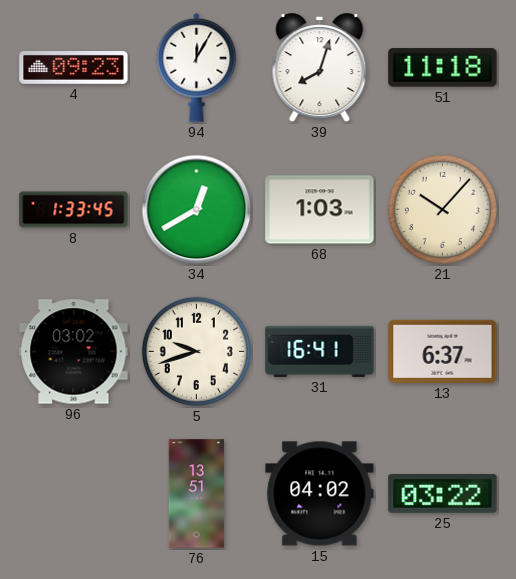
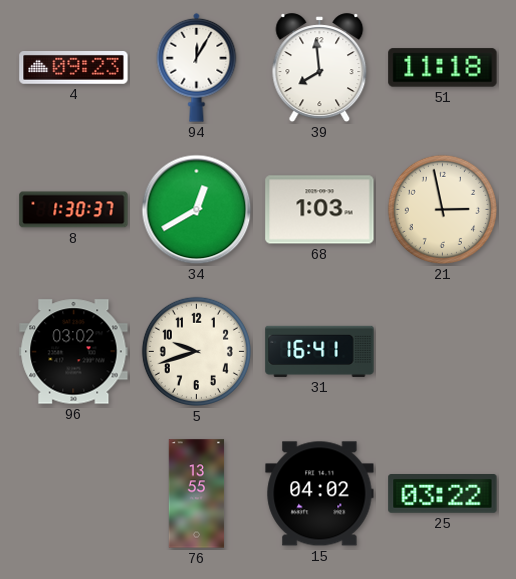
39: 8:03 -> 7:59
8: 1:33 -> 1:30
21: 10:07 -> 2:58
13: 6:37 -> none
76: 13:51 -> 13:55
